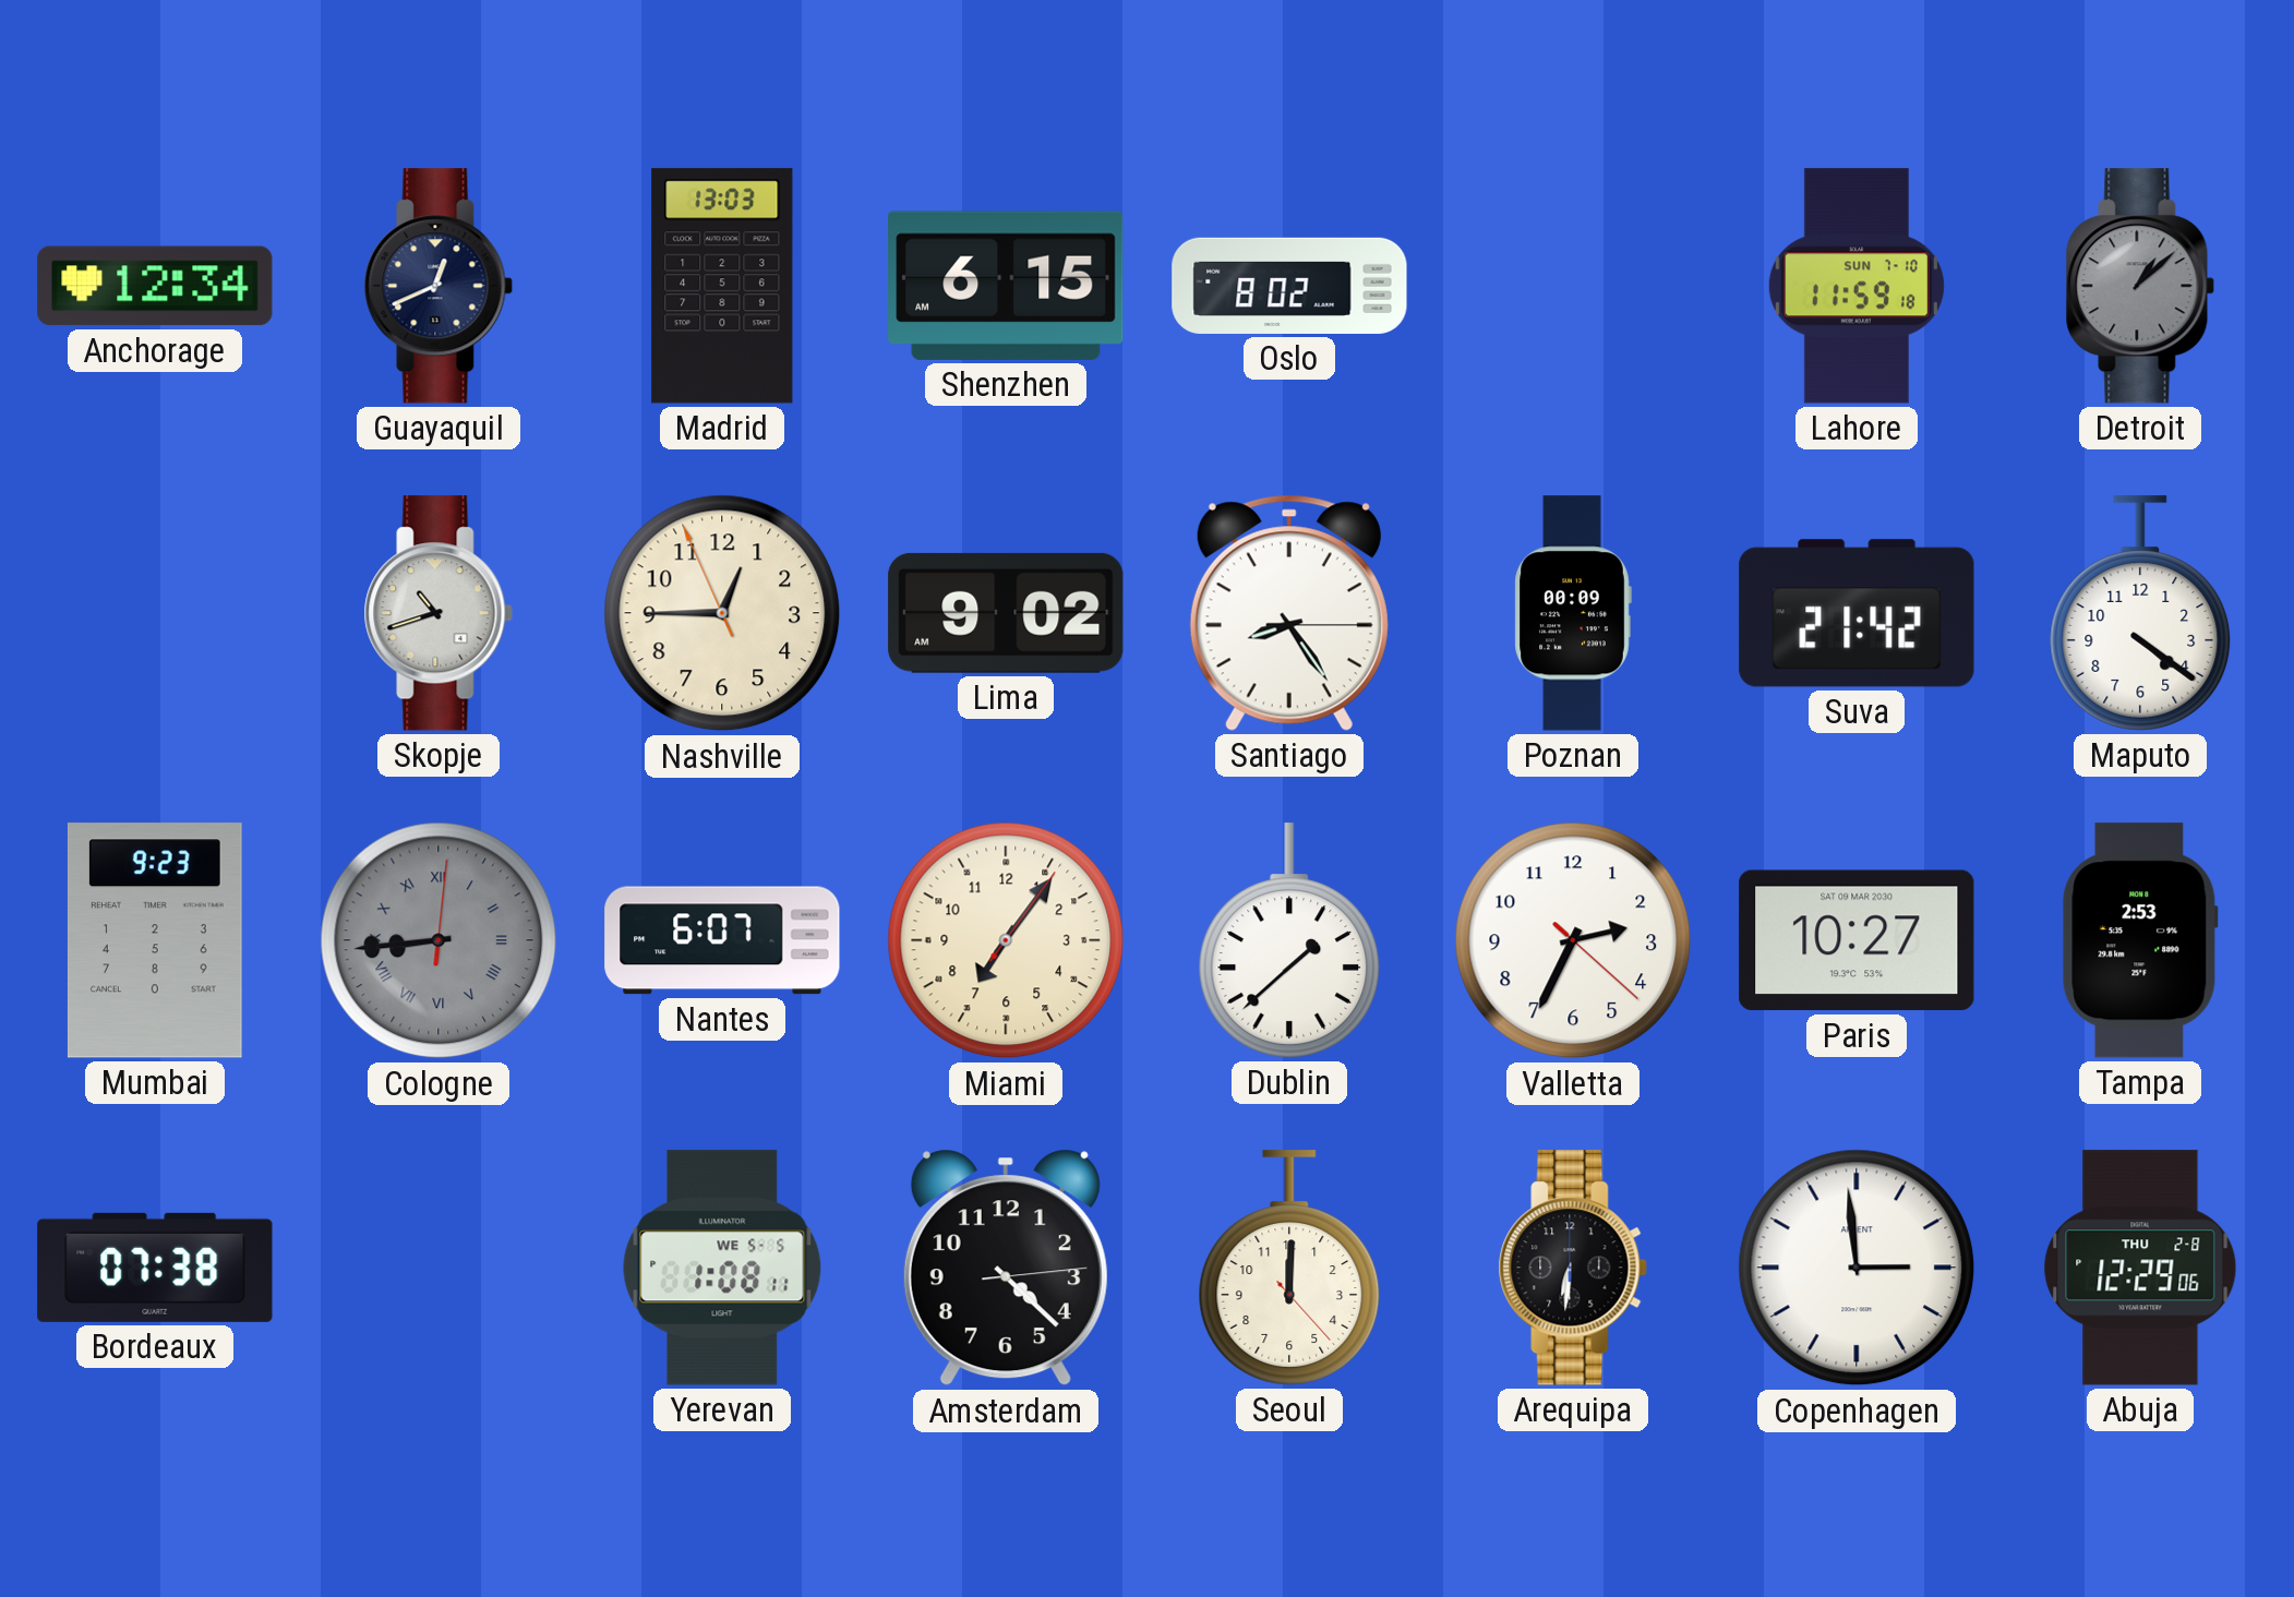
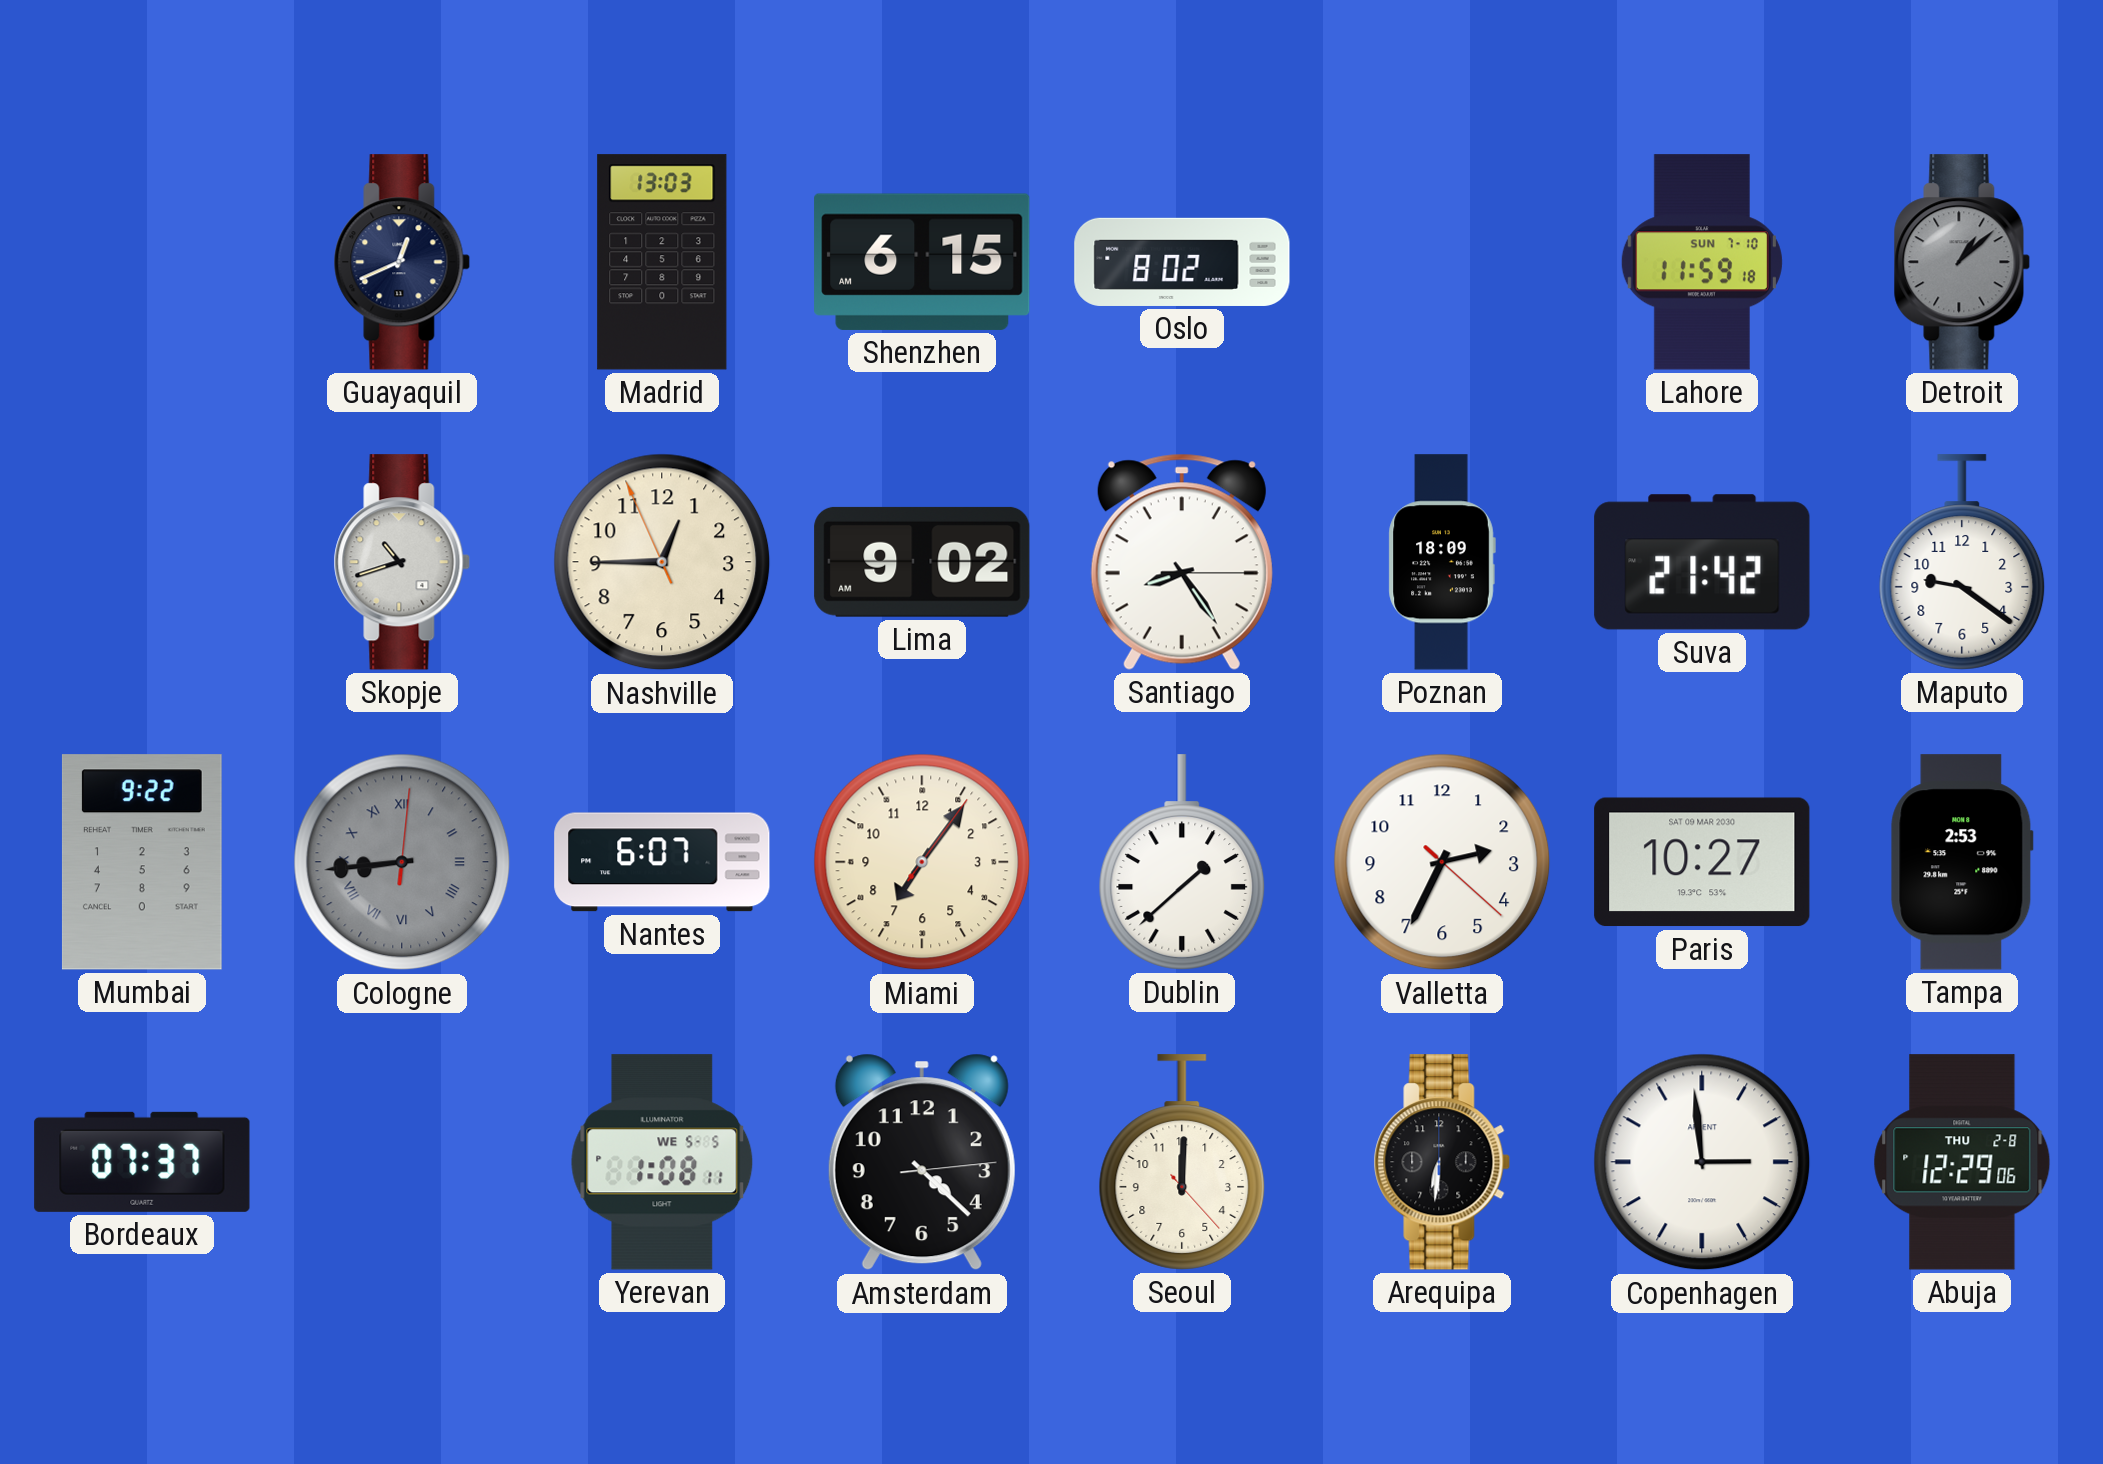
Anchorage: 12:34 -> none
Poznan: 00:09 -> 18:09
Maputo: 4:21 -> 9:21
Mumbai: 9:23 -> 9:22
Bordeaux: 07:38 -> 07:37
